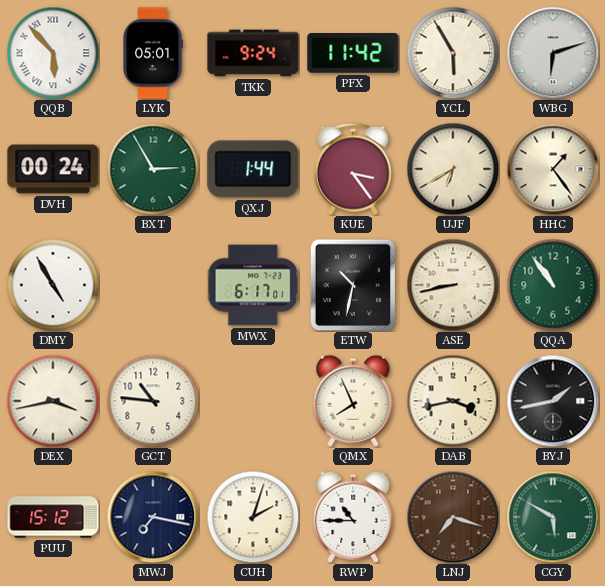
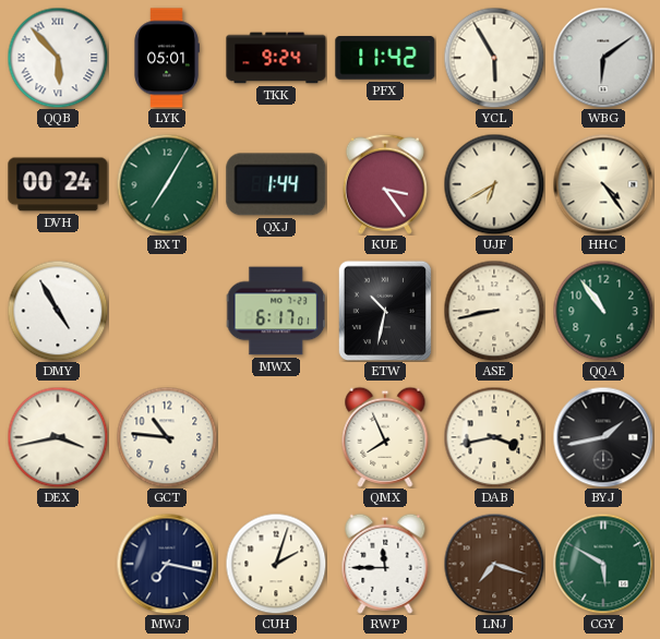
WBG: 6:12 -> 6:09
BXT: 2:55 -> 7:05
HHC: 1:24 -> 4:24
PUU: 15:12 -> none
RWP: 10:45 -> 11:45
